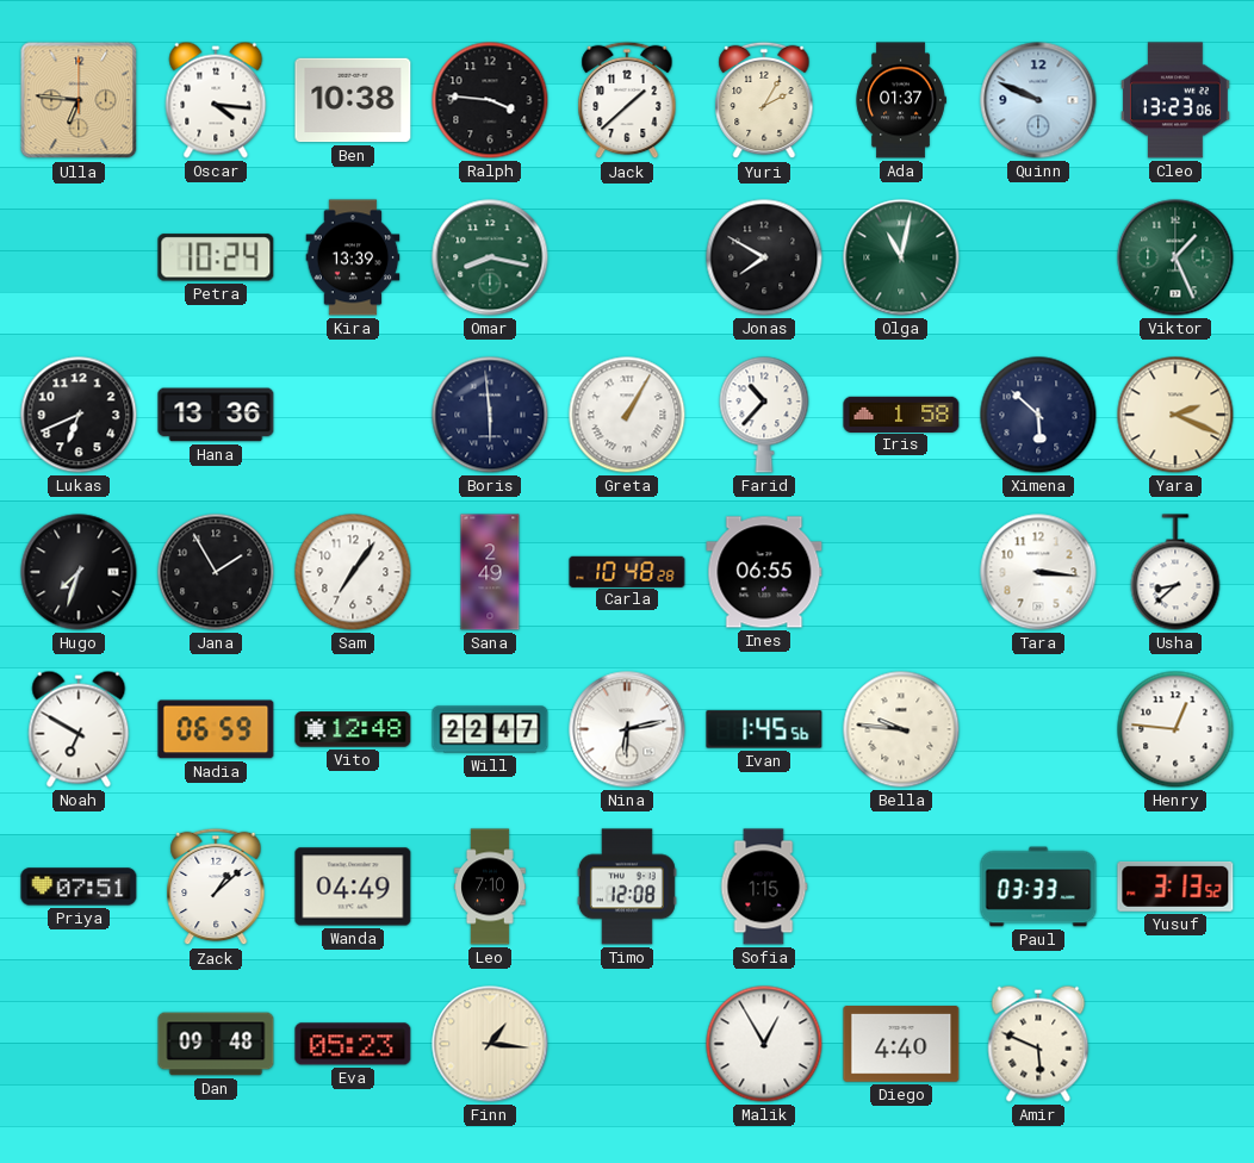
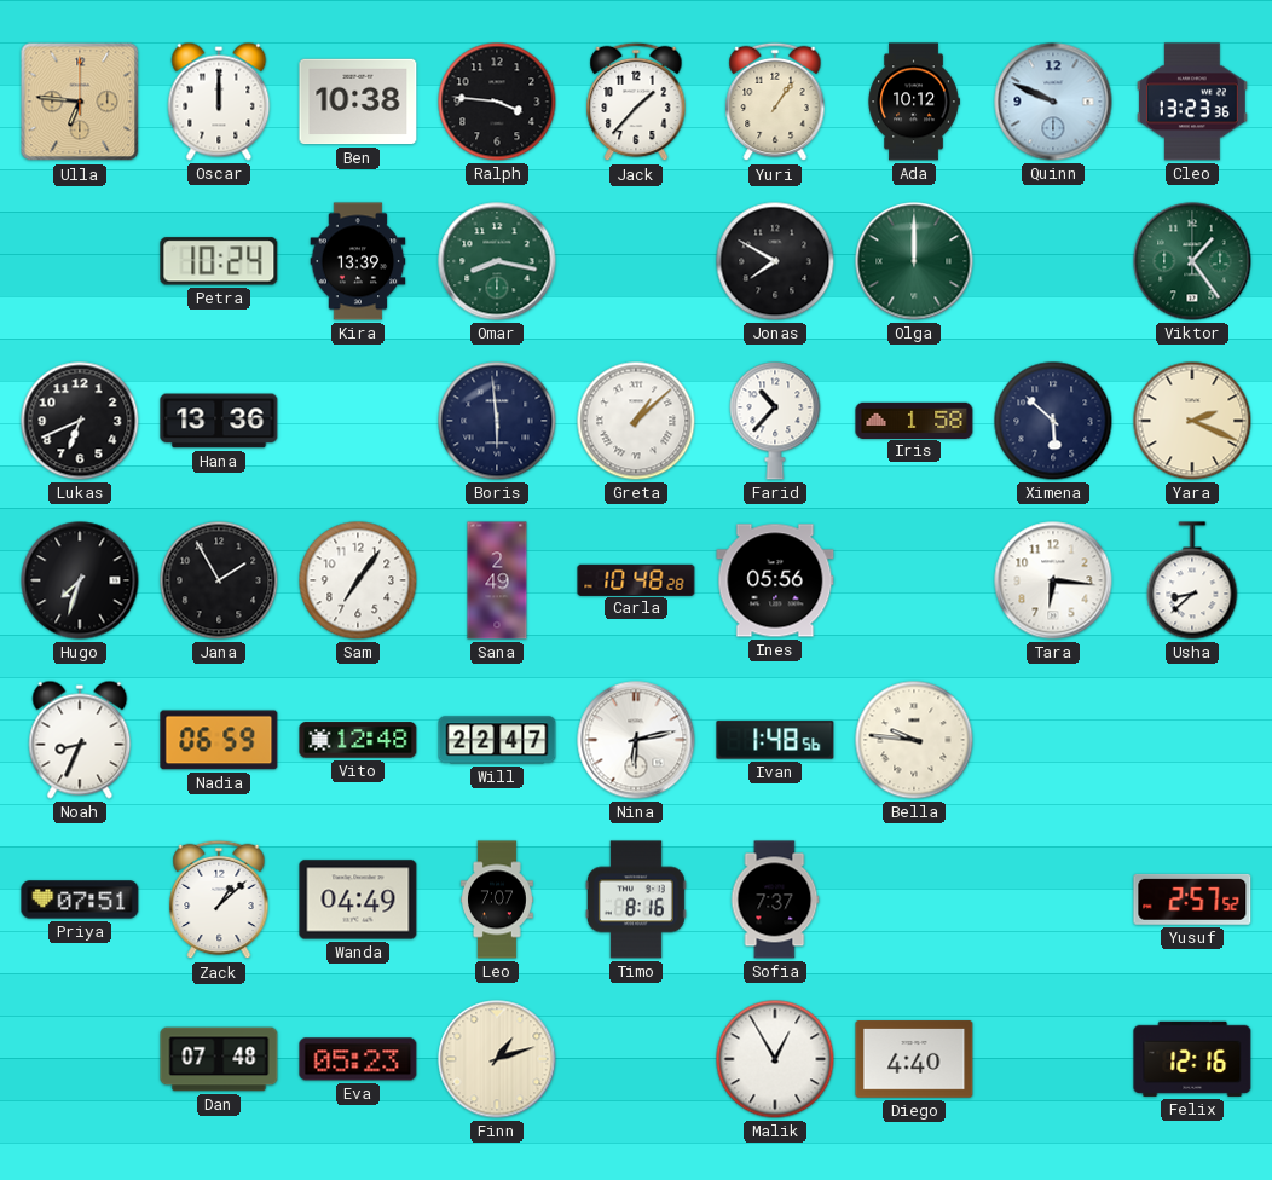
Oscar: 4:16 -> 12:00
Jack: 1:38 -> 1:37
Yuri: 2:05 -> 1:06
Ada: 01:37 -> 10:12
Cleo: 13:23:06 -> 13:23:36
Olga: 11:02 -> 12:00
Viktor: 1:26 -> 1:24
Greta: 1:05 -> 1:08
Ines: 06:55 -> 05:56
Tara: 3:16 -> 6:16
Noah: 6:50 -> 8:34
Ivan: 1:45 -> 1:48
Henry: 12:46 -> none
Leo: 7:10 -> 7:07
Timo: 12:08 -> 8:16
Sofia: 1:15 -> 7:37
Paul: 03:33 -> none
Yusuf: 3:13 -> 2:57
Dan: 09:48 -> 07:48
Finn: 1:16 -> 1:12
Amir: 5:49 -> none
Felix: none -> 12:16
